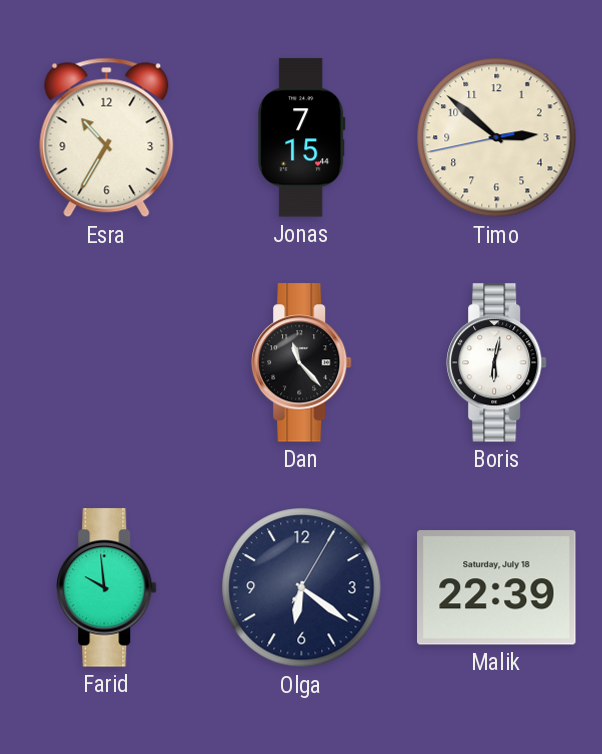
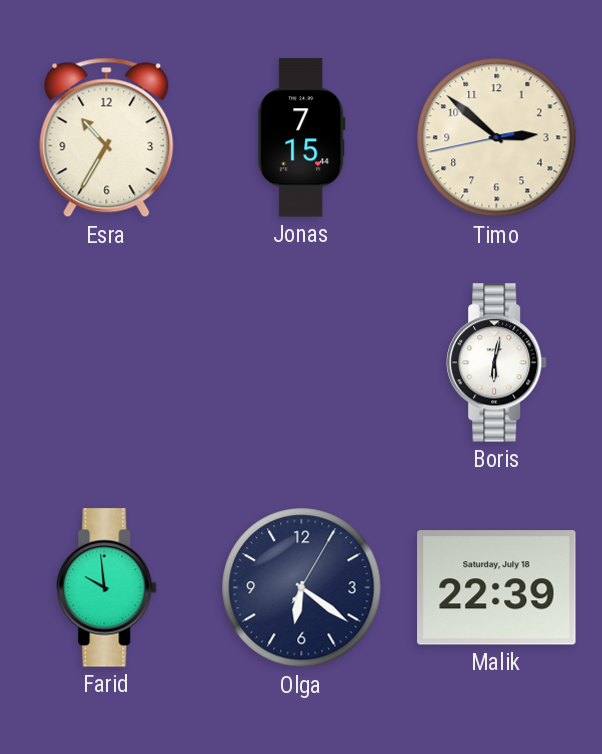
Dan: 11:23 -> none
